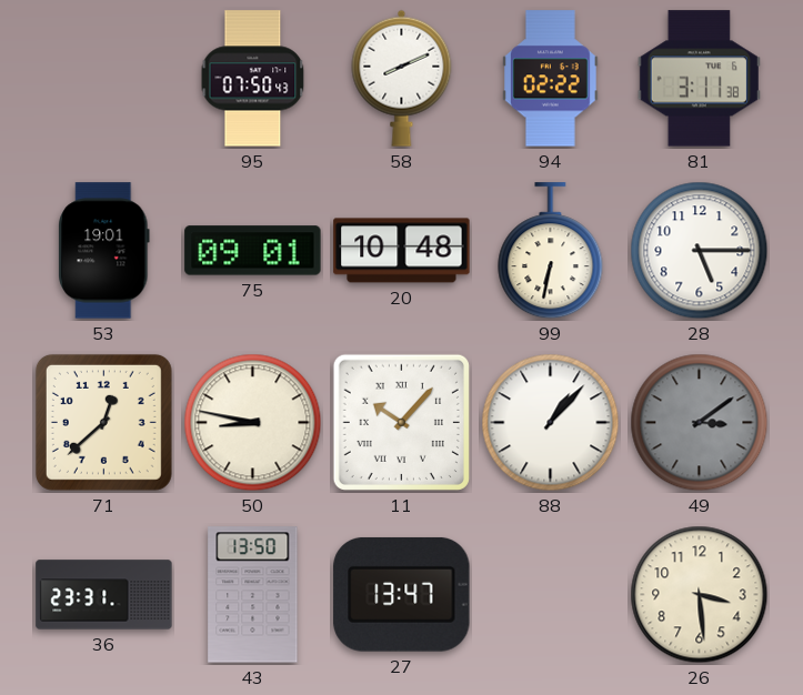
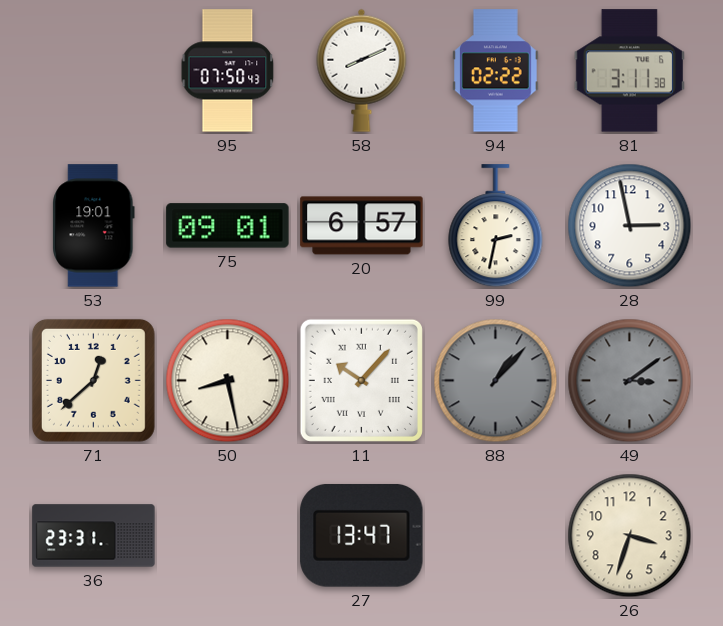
20: 10:48 -> 6:57
99: 6:32 -> 2:32
28: 5:15 -> 2:58
50: 8:47 -> 8:28
88 dial: white -> grey
43: 13:50 -> none
26: 3:29 -> 3:33
